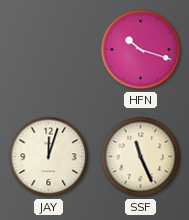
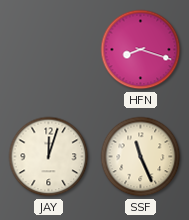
HFN: 10:18 -> 8:18
